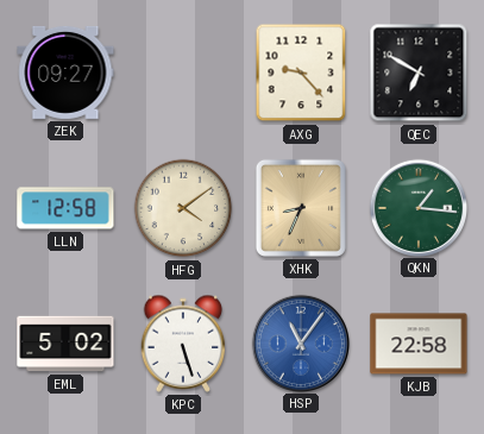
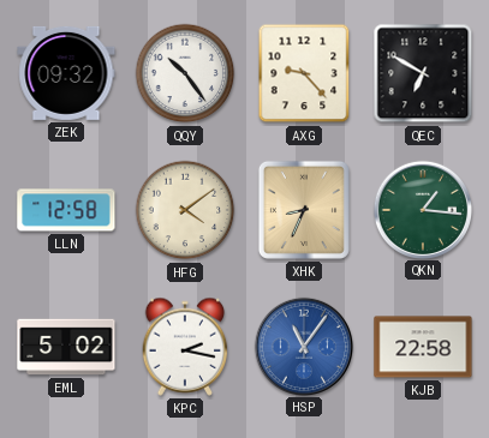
ZEK: 09:27 -> 09:32
QQY: none -> 10:24
KPC: 5:27 -> 2:17
